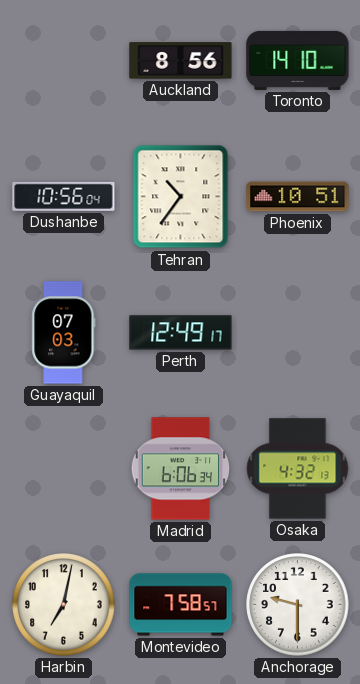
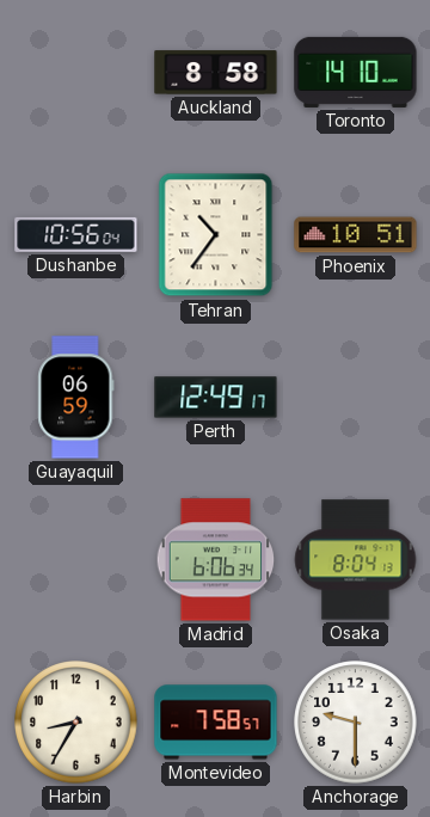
Auckland: 8:56 -> 8:58
Guayaquil: 07:03 -> 06:59
Osaka: 4:32 -> 8:04
Harbin: 7:02 -> 8:35
